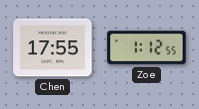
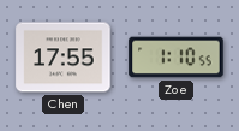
Zoe: 1:12 -> 1:10
